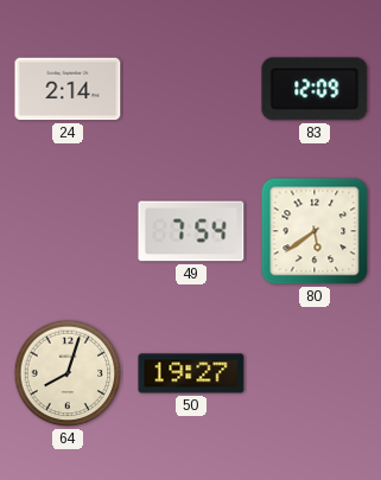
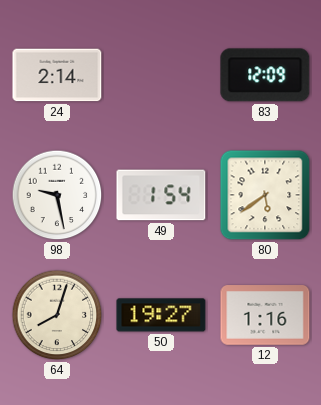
98: none -> 9:28
49: 7:54 -> 1:54
12: none -> 1:16
